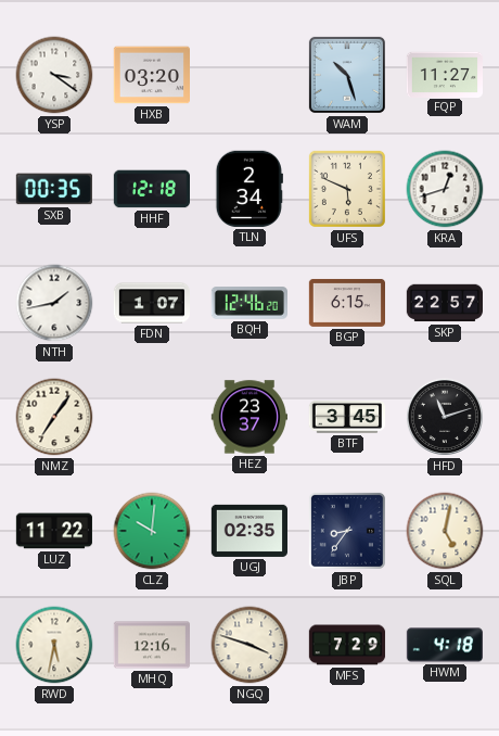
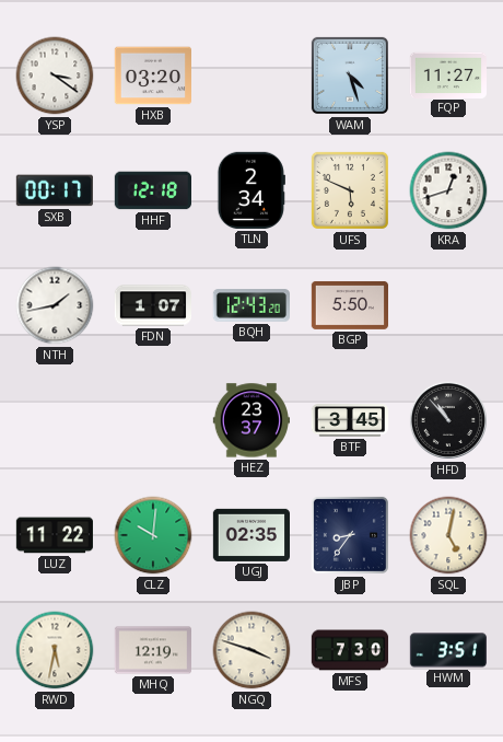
WAM: 10:27 -> 4:27
SXB: 00:35 -> 00:17
BQH: 12:46 -> 12:43
BGP: 6:15 -> 5:50
SKP: 22:57 -> none
NMZ: 7:06 -> none
HFD: 11:12 -> 10:53
MHQ: 12:16 -> 12:19
MFS: 7:29 -> 7:30
HWM: 4:18 -> 3:51
